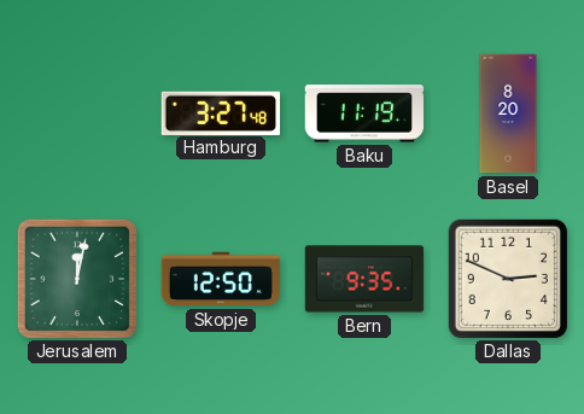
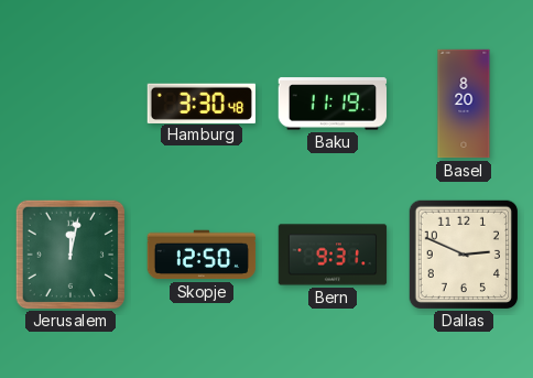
Hamburg: 3:27 -> 3:30
Bern: 9:35 -> 9:31
